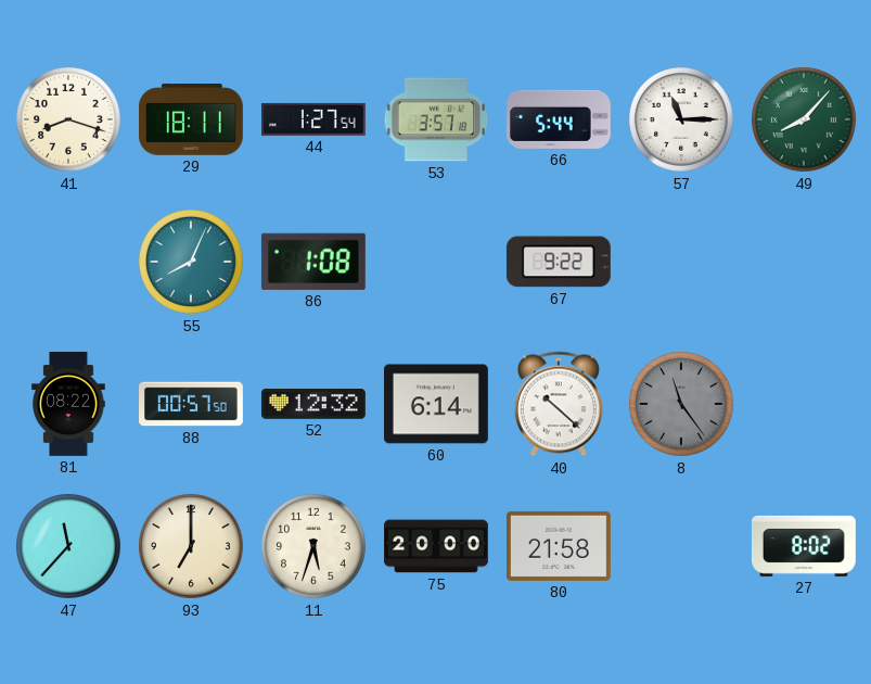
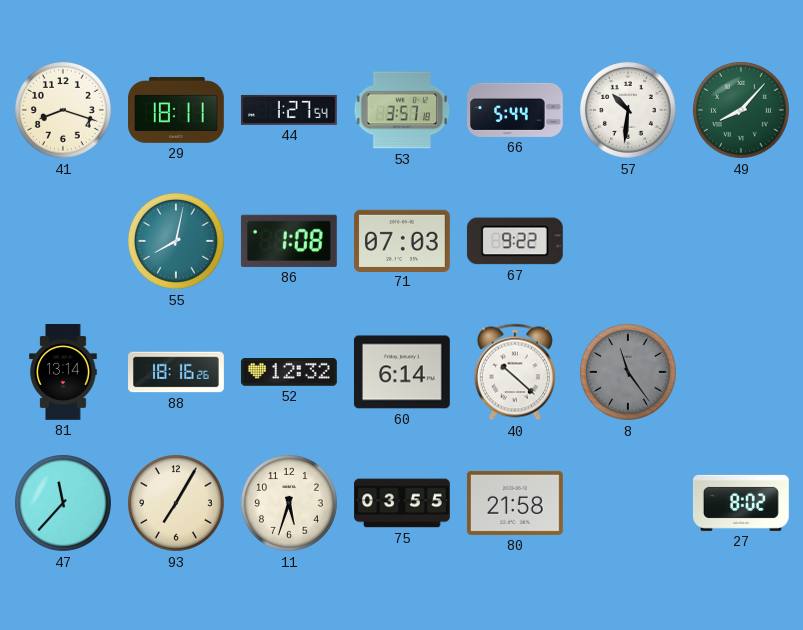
57: 11:15 -> 10:31
55: 8:04 -> 8:02
71: none -> 07:03
81: 08:22 -> 13:14
88: 00:57 -> 18:16
93: 7:00 -> 7:05
75: 20:00 -> 03:55
